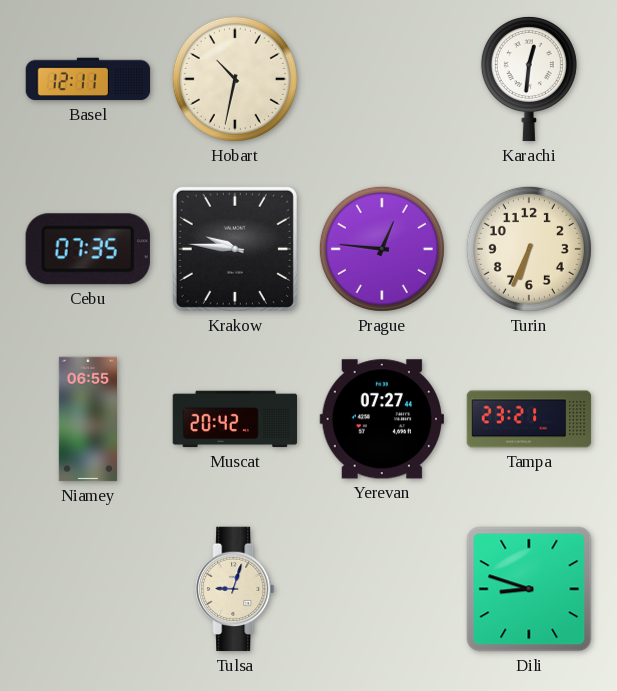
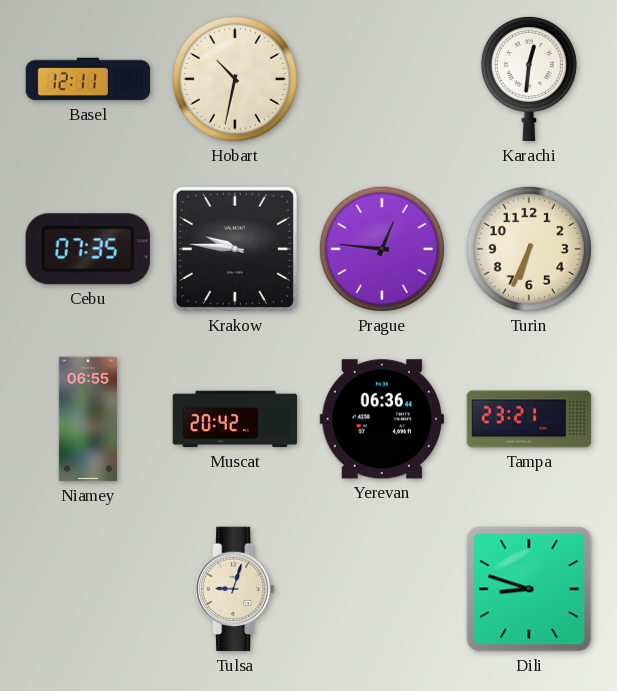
Yerevan: 07:27 -> 06:36
